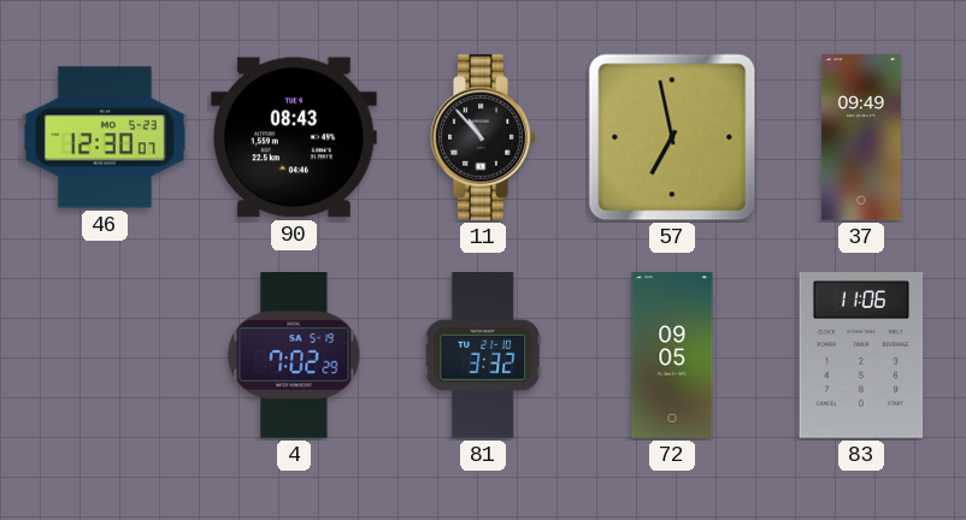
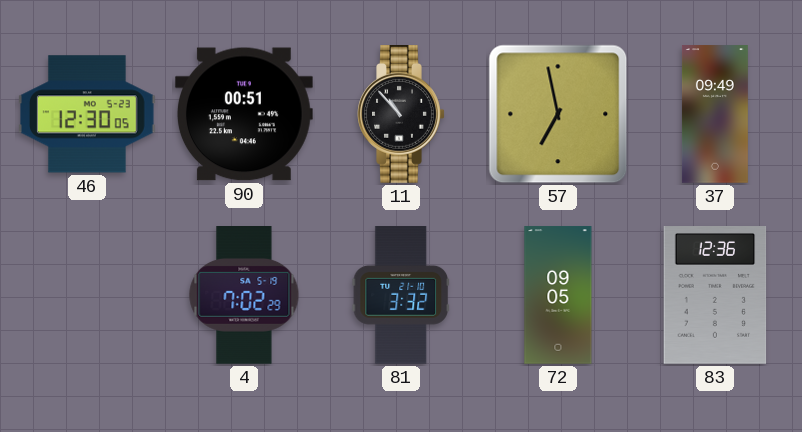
46: 12:30:07 -> 12:30:05
90: 08:43 -> 00:51
83: 11:06 -> 12:36
